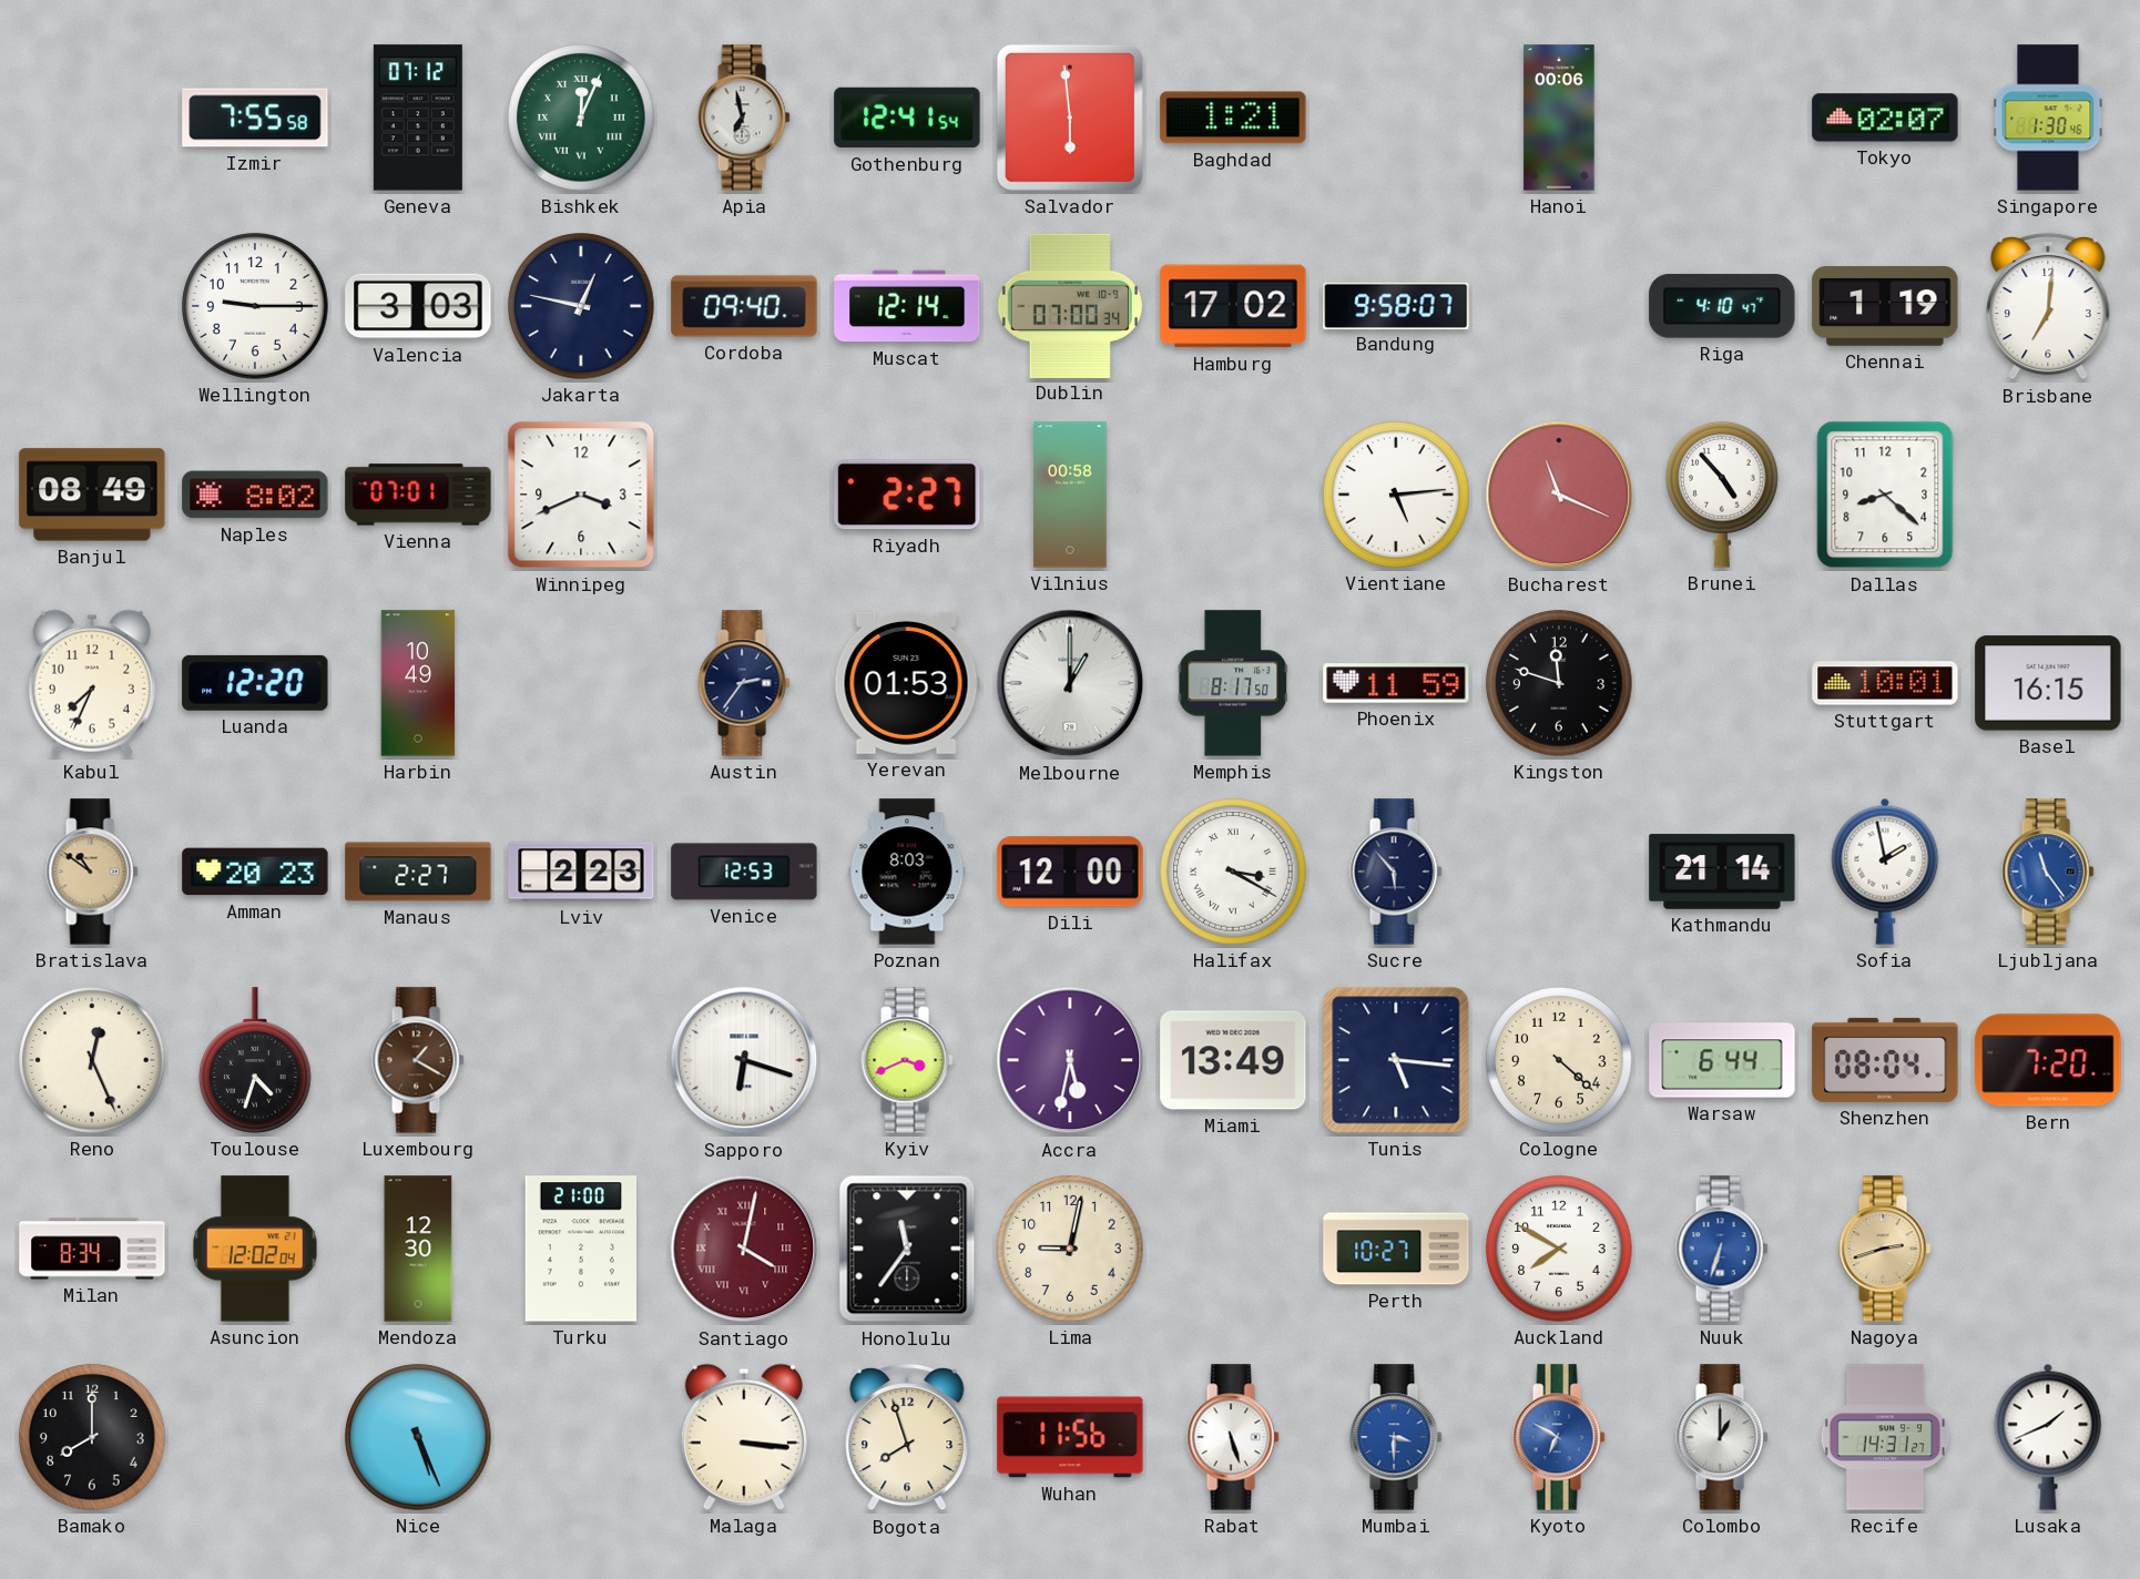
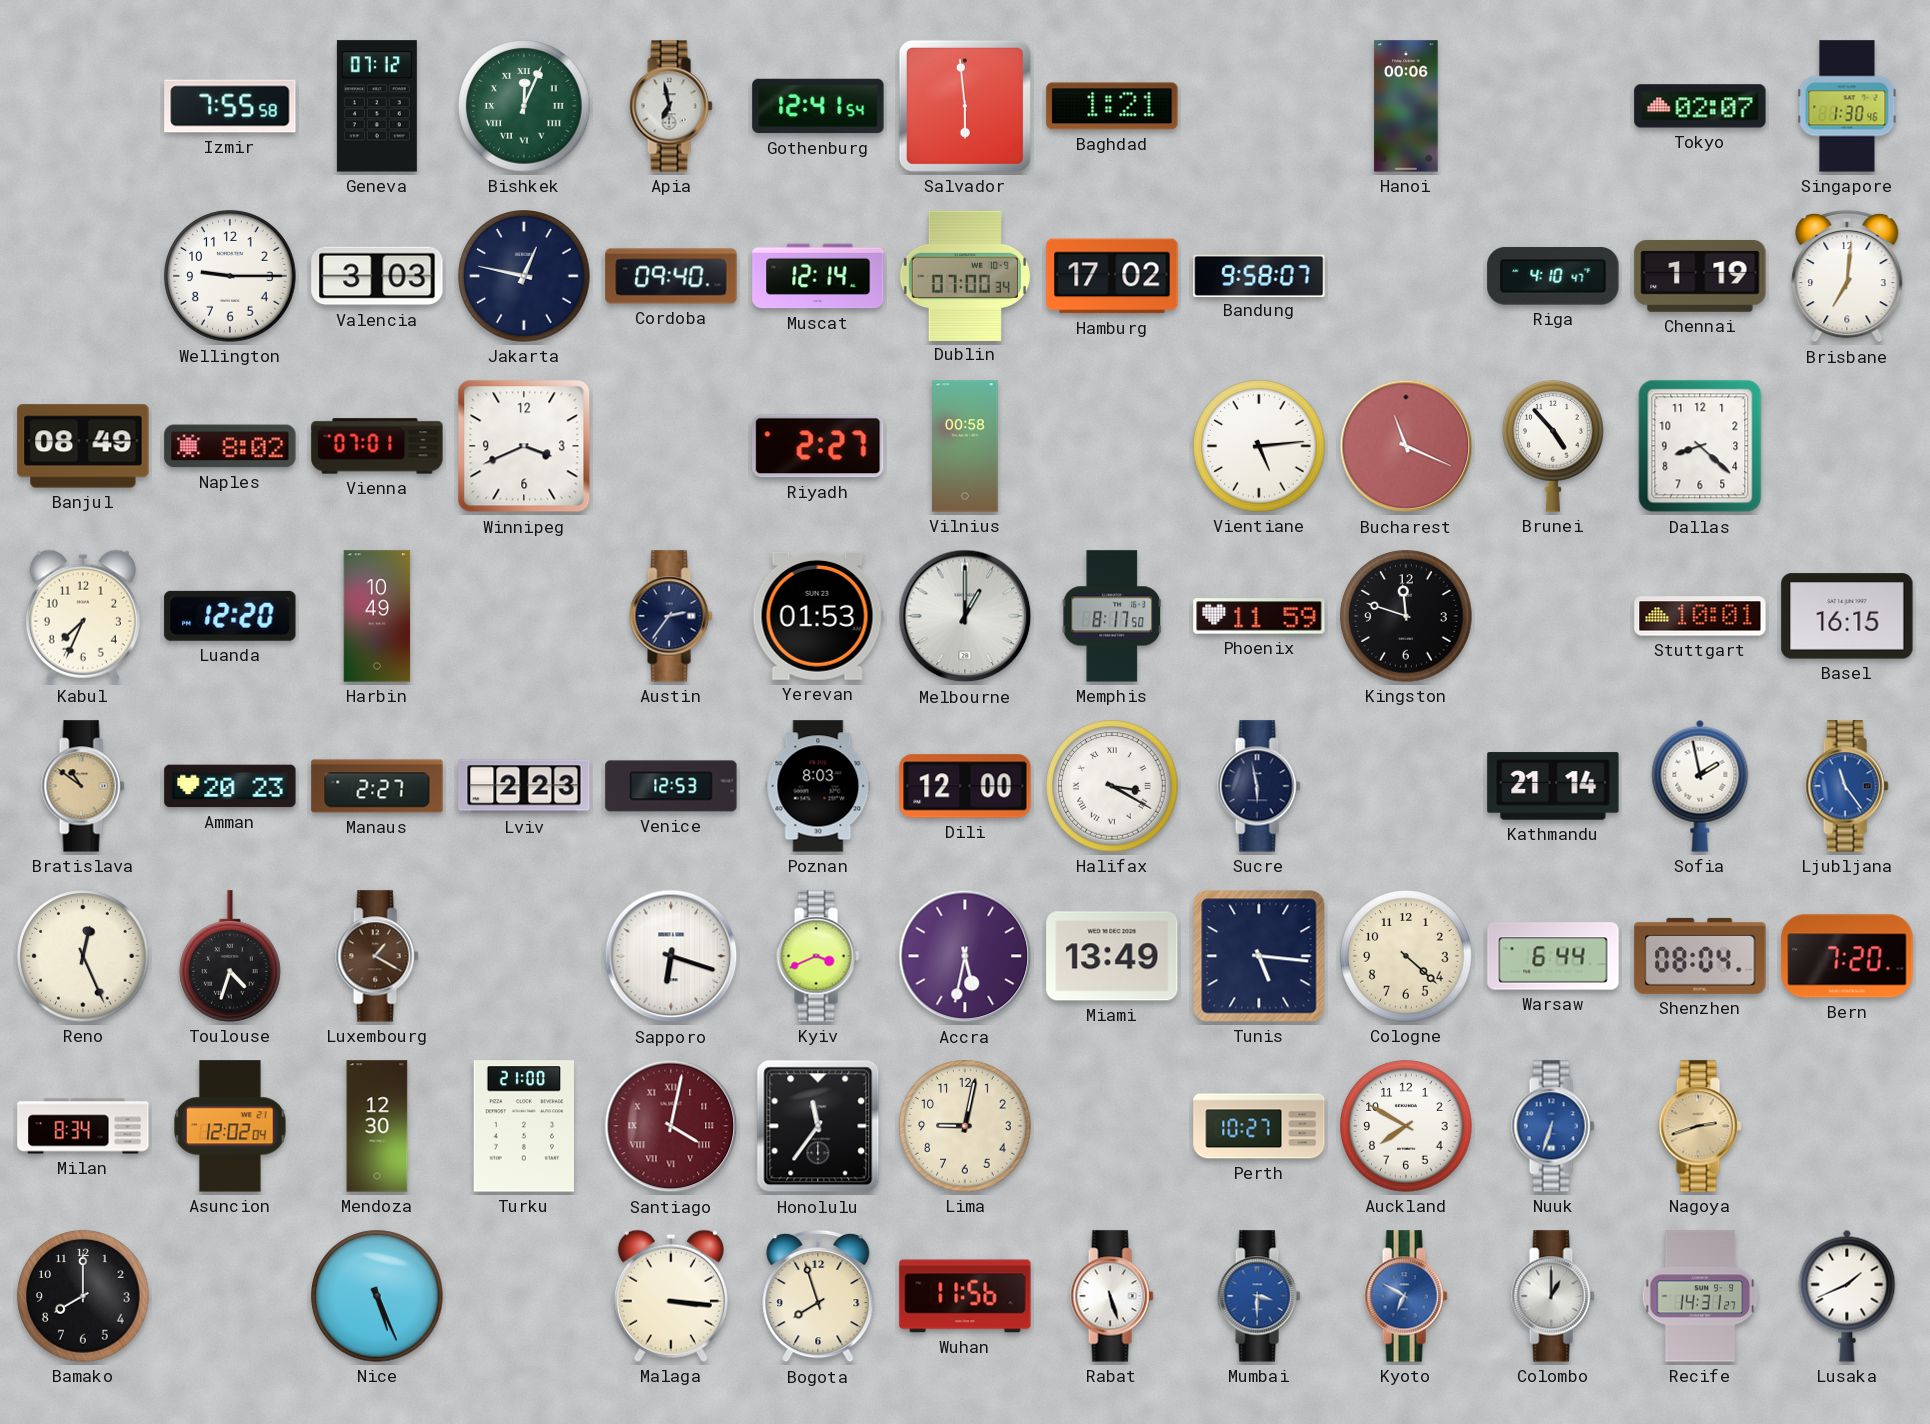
Sucre: 5:53 -> 5:58
